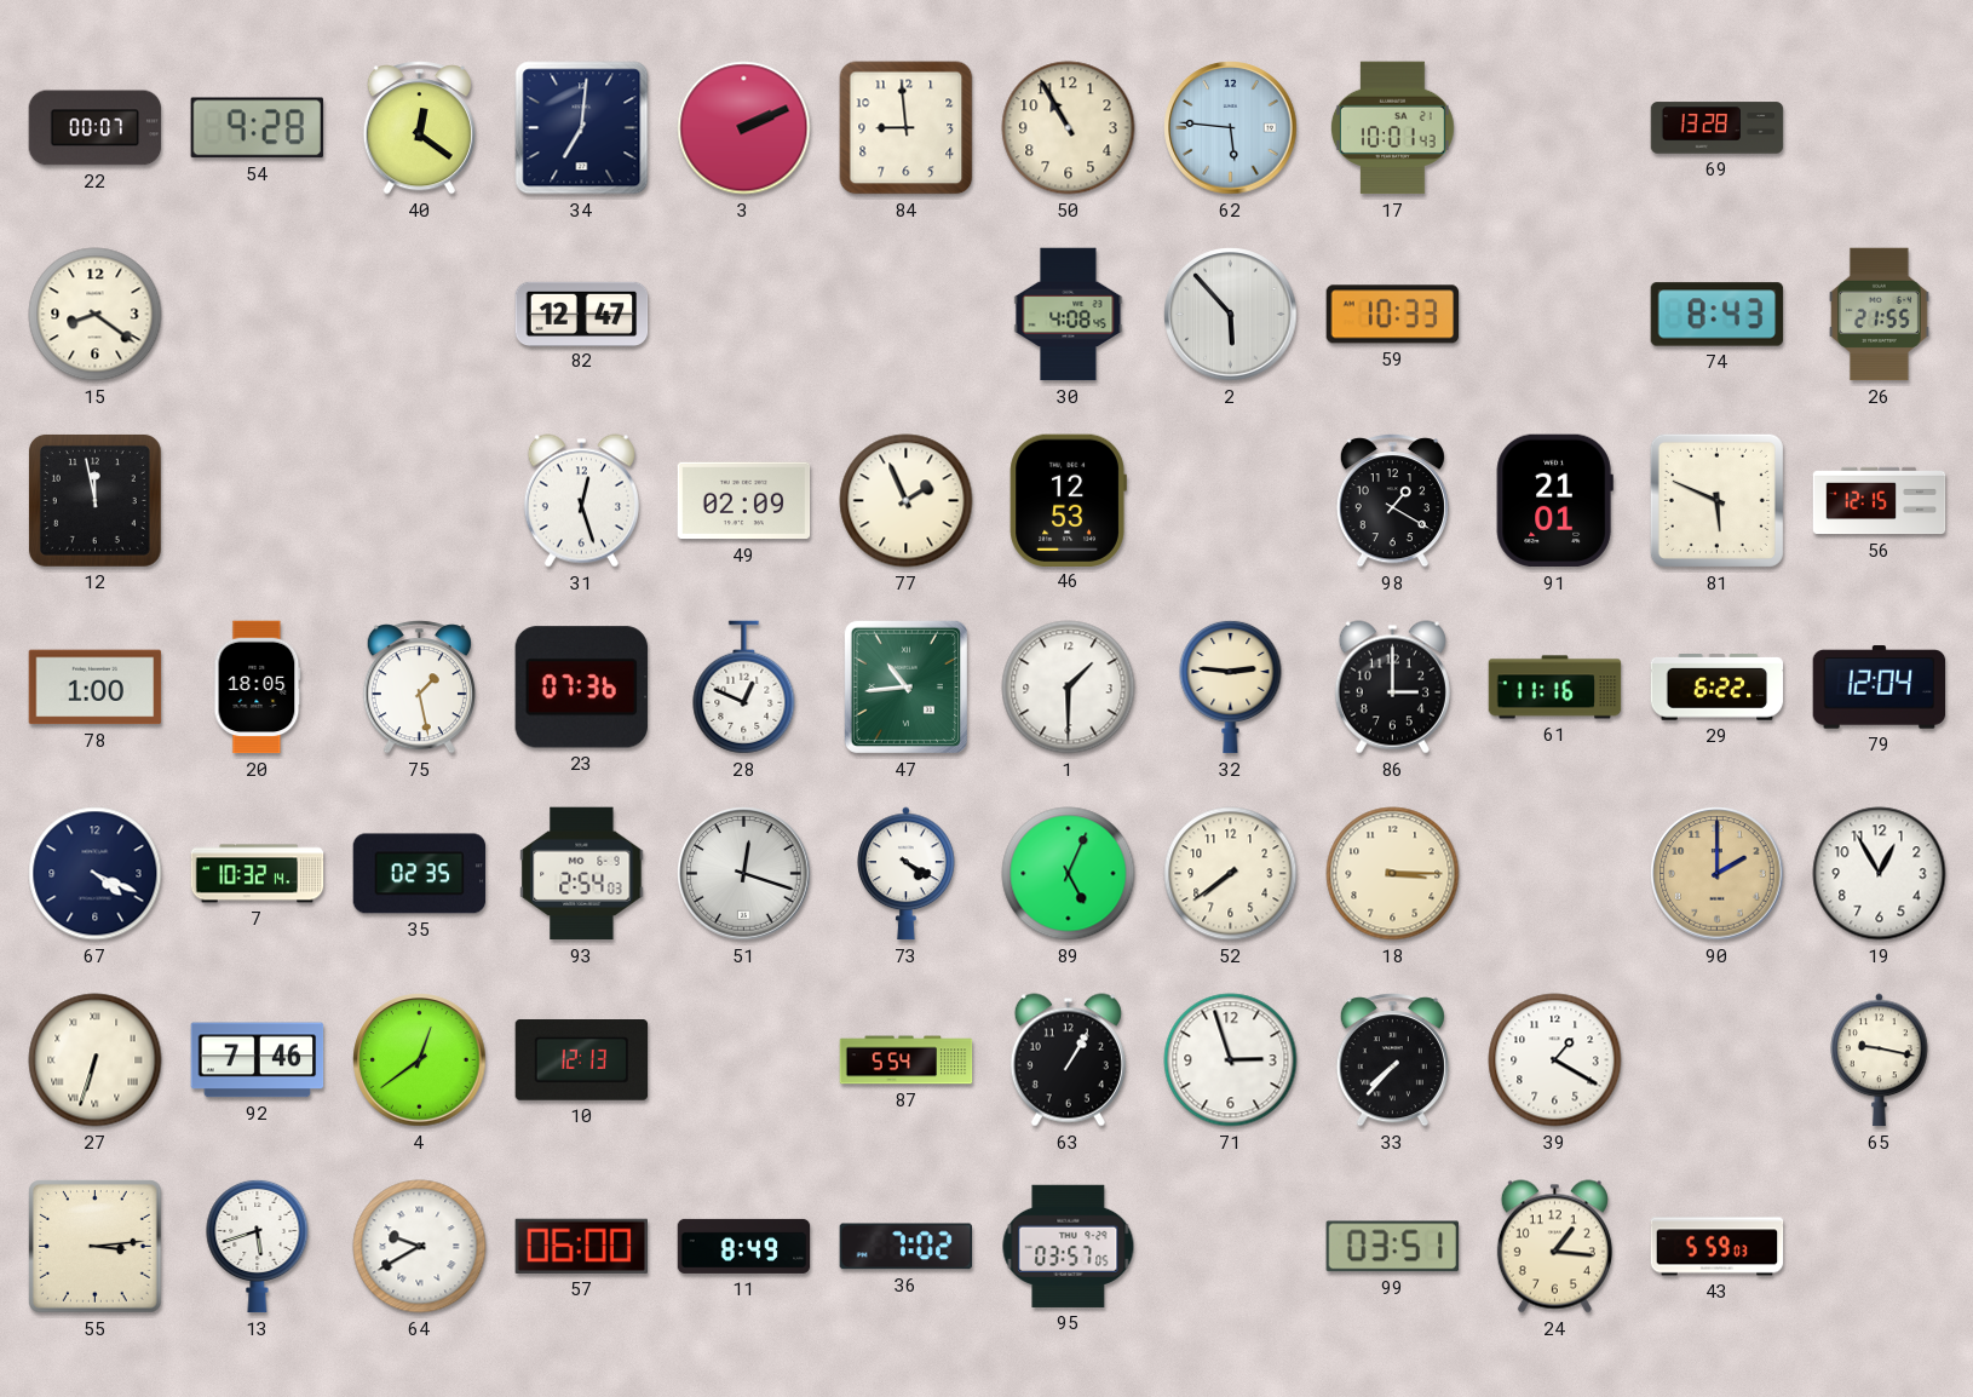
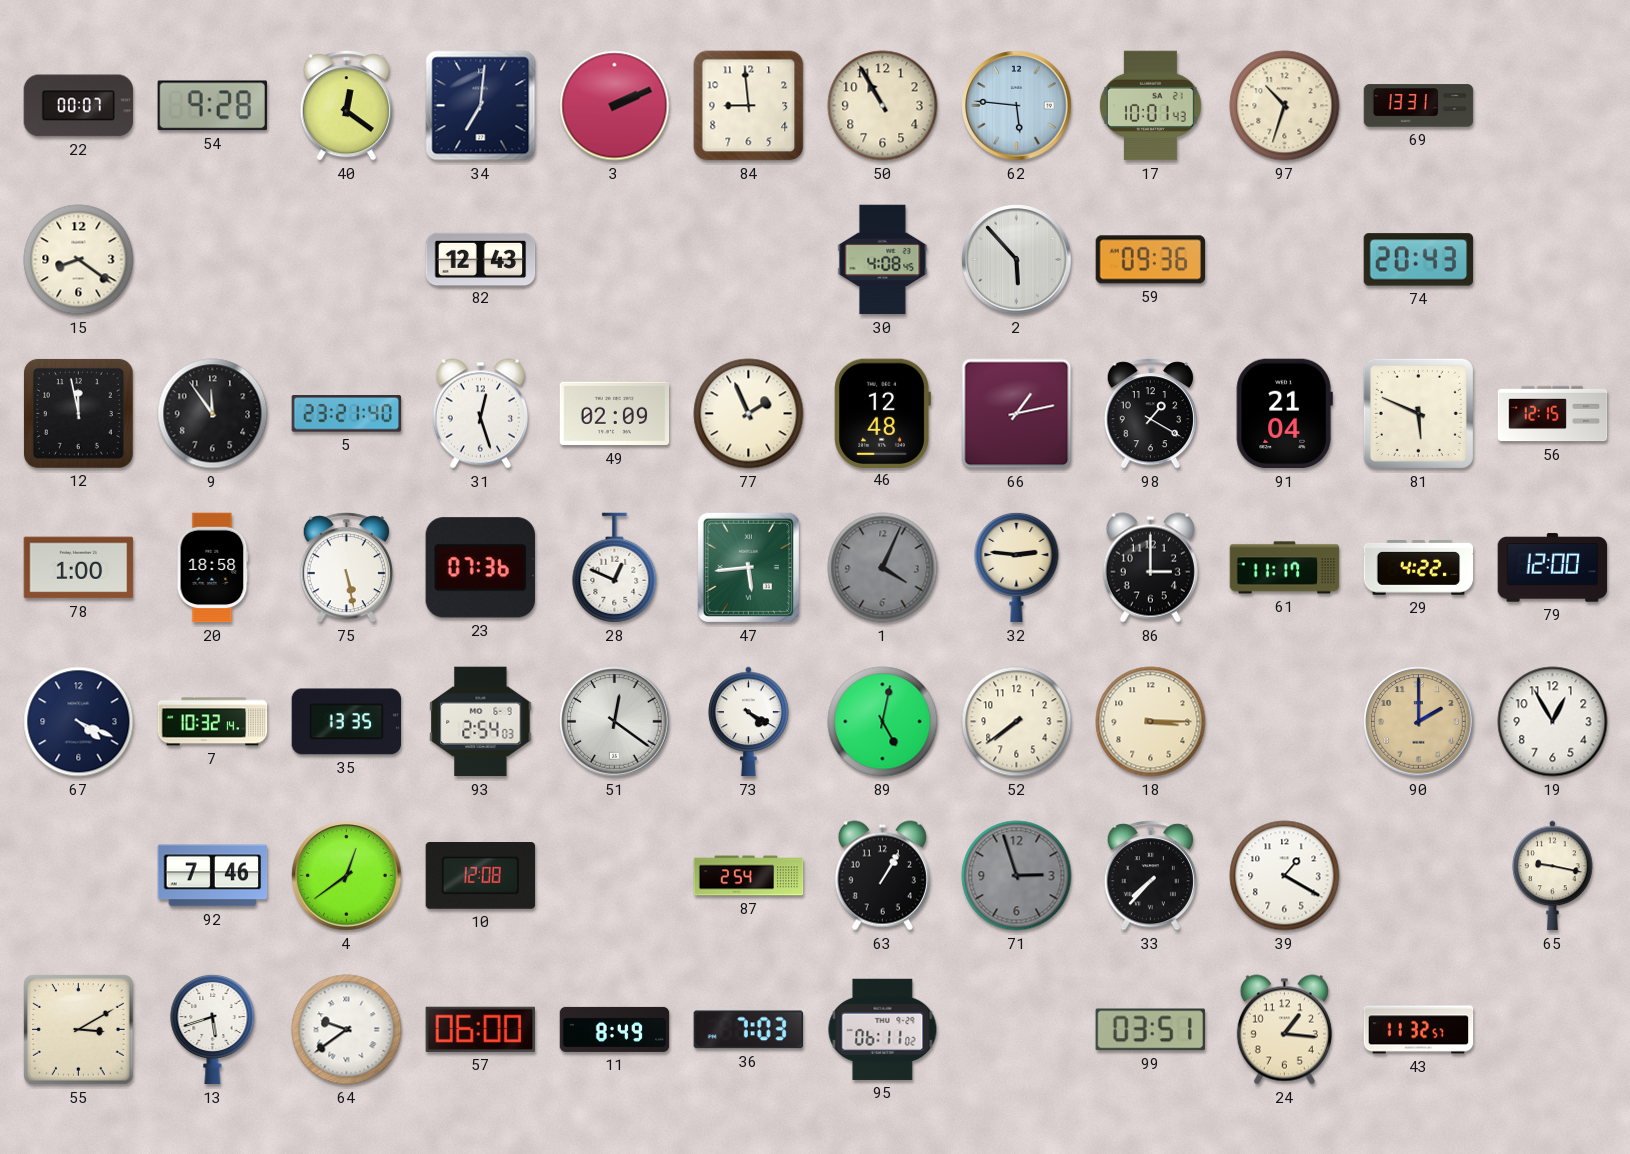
97: none -> 10:33
69: 13:28 -> 13:31
82: 12:47 -> 12:43
59: 10:33 -> 09:36
74: 8:43 -> 20:43
26: 21:55 -> none
9: none -> 11:54
5: none -> 23:21
46: 12:53 -> 12:48
66: none -> 1:13
91: 21:01 -> 21:04
20: 18:05 -> 18:58
75: 1:28 -> 5:28
47: 10:44 -> 5:44
1: 1:30 -> 4:04
1 dial: white -> grey
61: 11:16 -> 11:17
29: 6:22 -> 4:22
79: 12:04 -> 12:00
35: 02:35 -> 13:35
51: 12:18 -> 12:21
89: 5:04 -> 5:02
27: 6:33 -> none
10: 12:13 -> 12:08
87: 5:54 -> 2:54
71 dial: white -> grey
55: 3:14 -> 3:10
64: 9:40 -> 9:39
36: 7:02 -> 7:03
95: 03:57 -> 06:11
43: 5:59 -> 11:32
